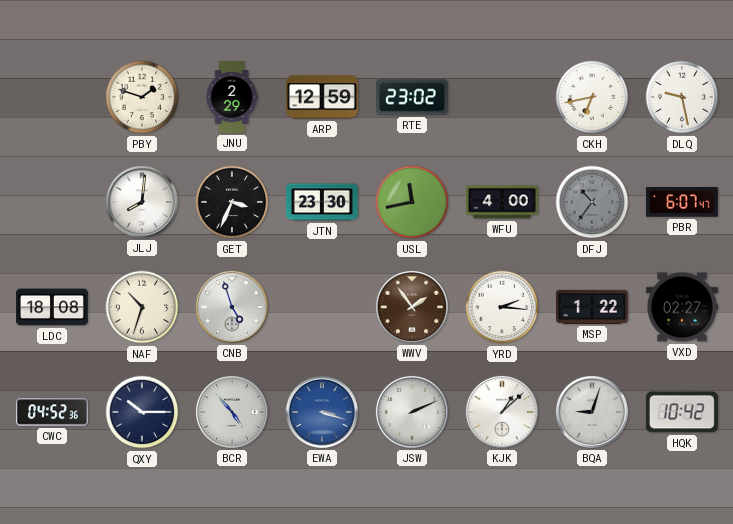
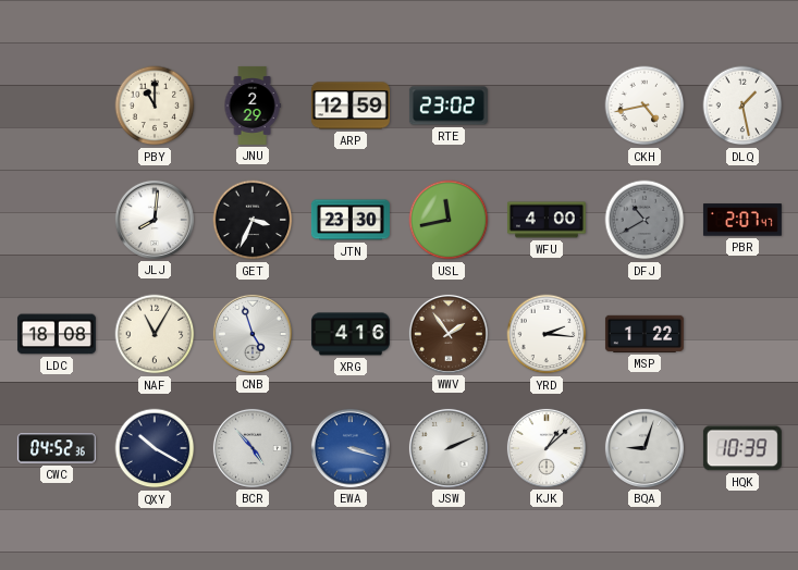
PBY: 1:48 -> 11:00
CKH: 6:43 -> 4:43
DLQ: 9:28 -> 1:28
DFJ: 10:36 -> 10:40
PBR: 6:07 -> 2:07
NAF: 10:33 -> 11:05
XRG: none -> 4:16
VXD: 02:27 -> none
QXY: 10:15 -> 10:20
HQK: 10:42 -> 10:39
